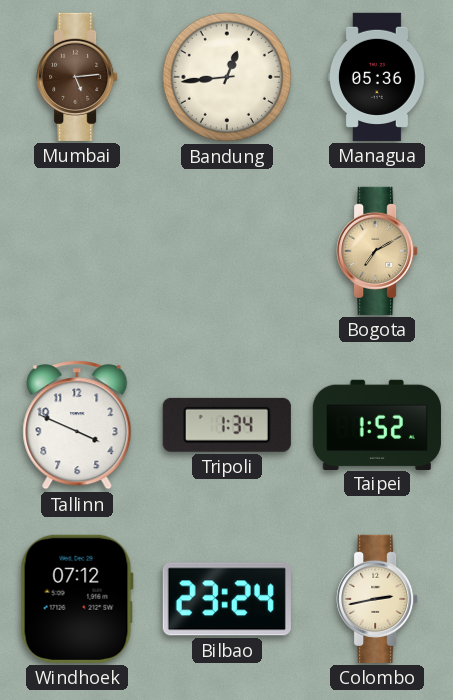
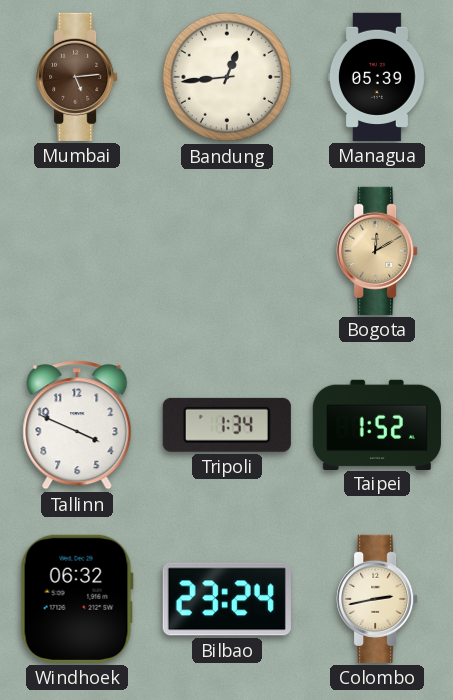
Managua: 05:36 -> 05:39
Bogota: 7:10 -> 12:10
Windhoek: 07:12 -> 06:32
